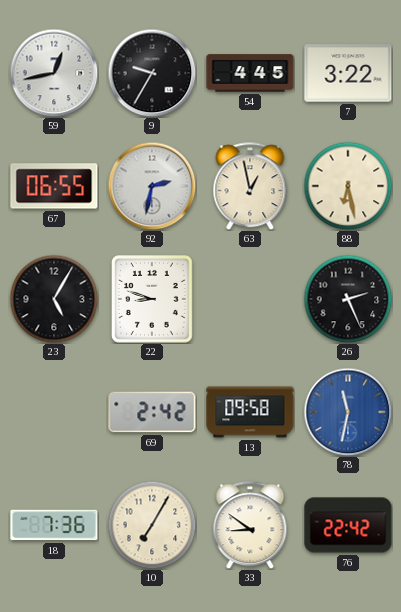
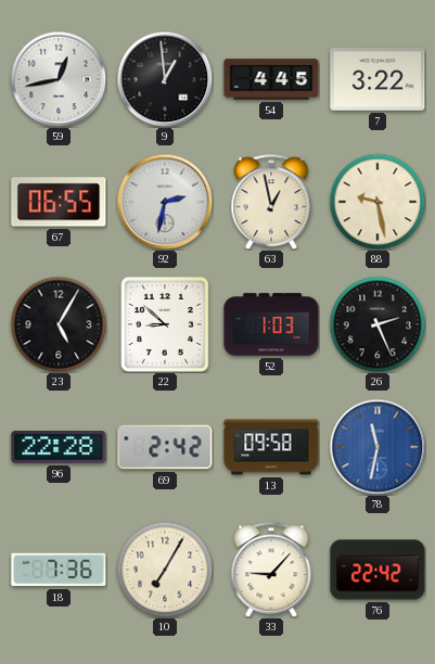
9: 9:35 -> 12:59
88: 6:28 -> 9:28
22: 8:48 -> 8:52
52: none -> 1:03
96: none -> 22:28
33: 8:51 -> 9:07
